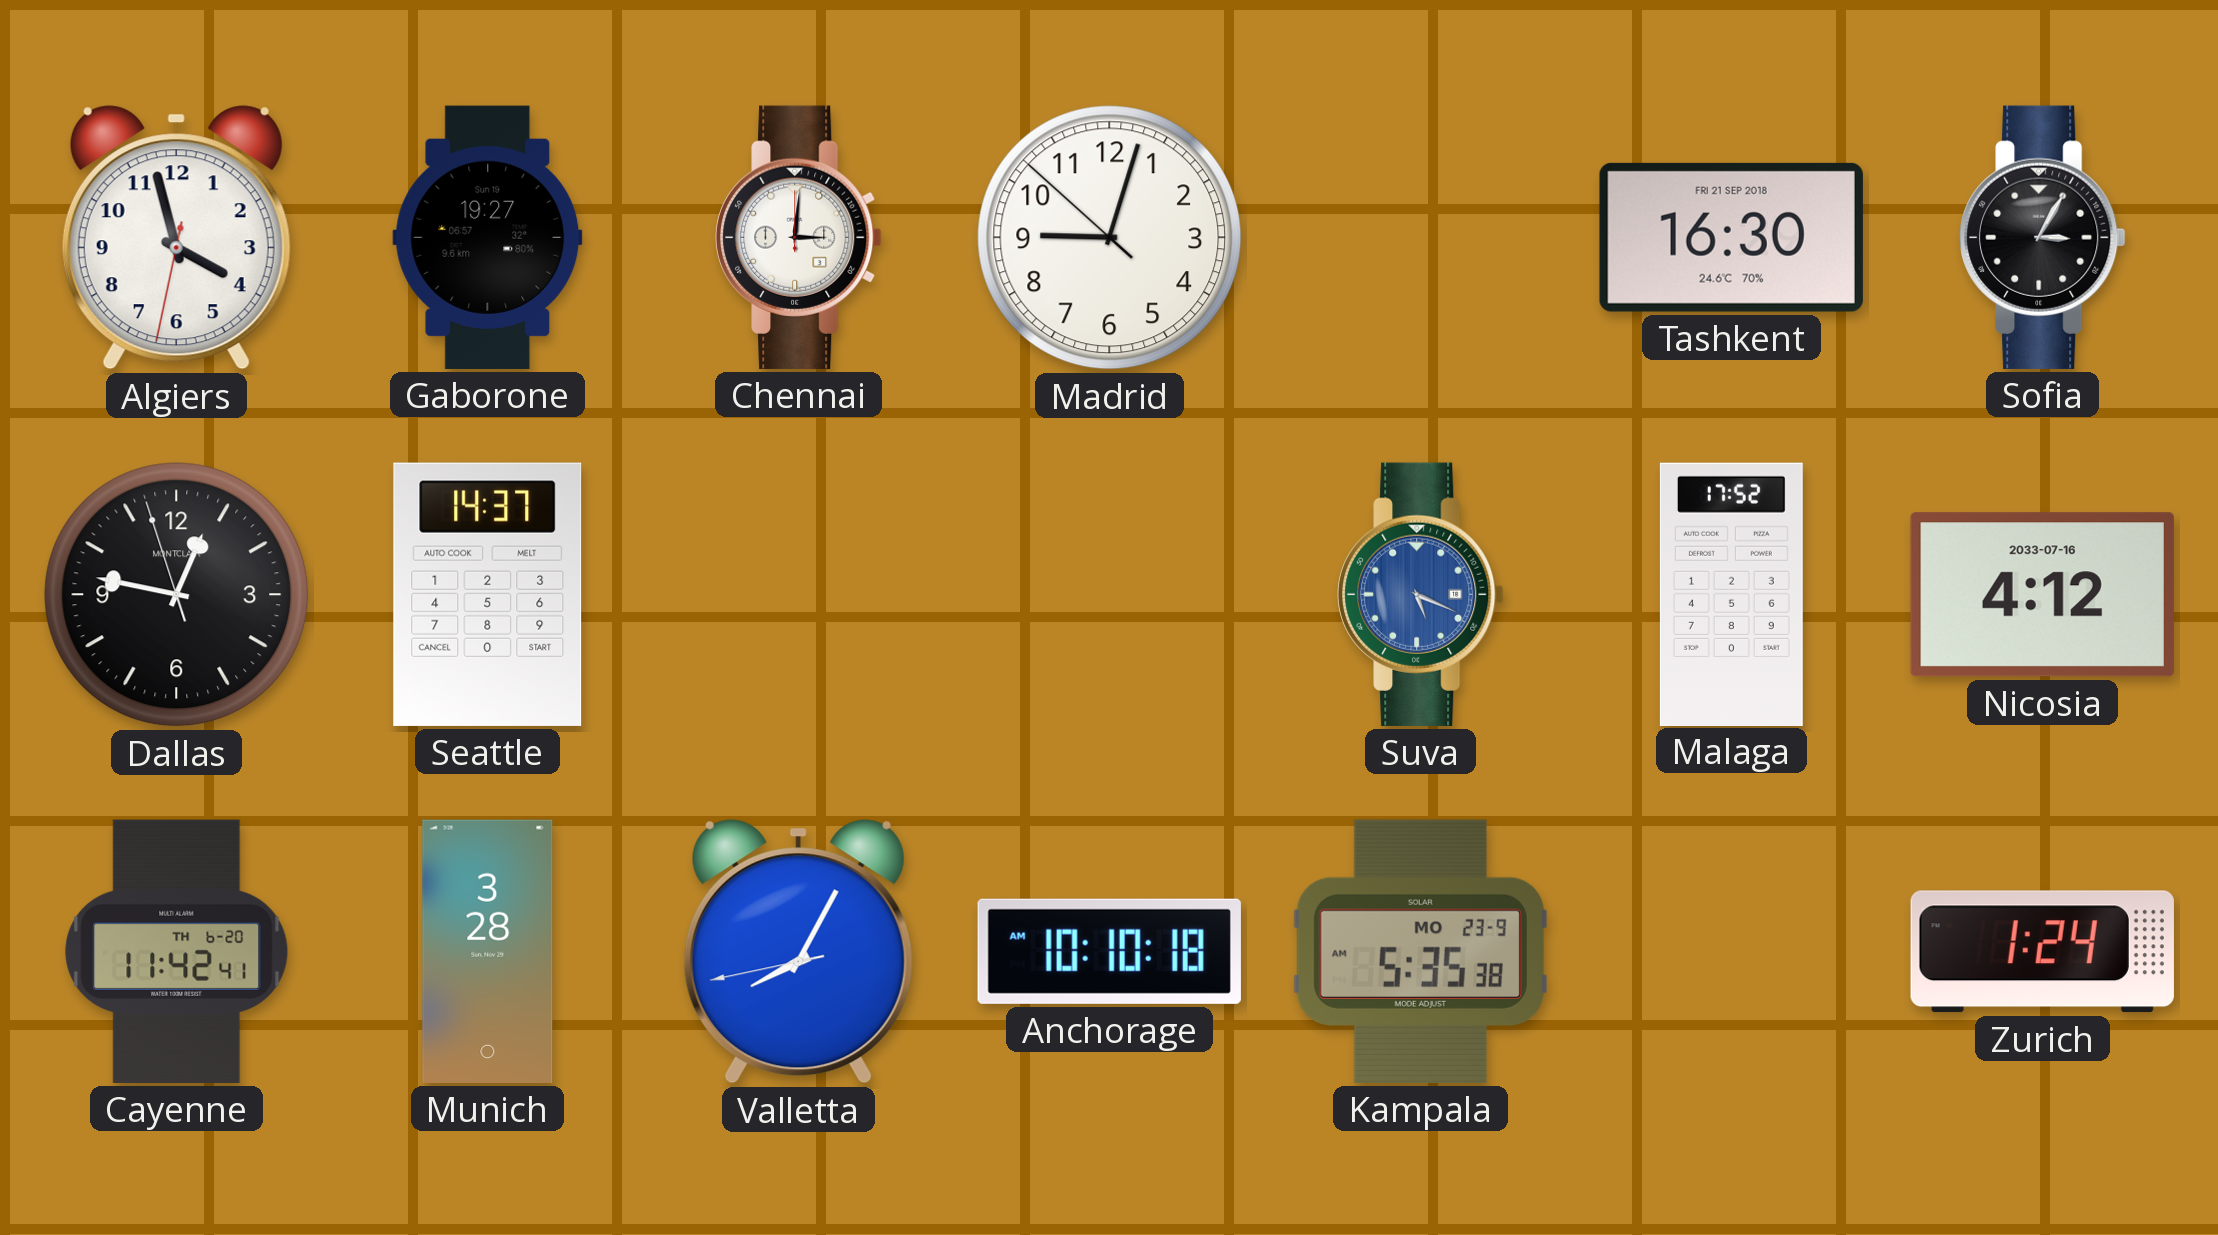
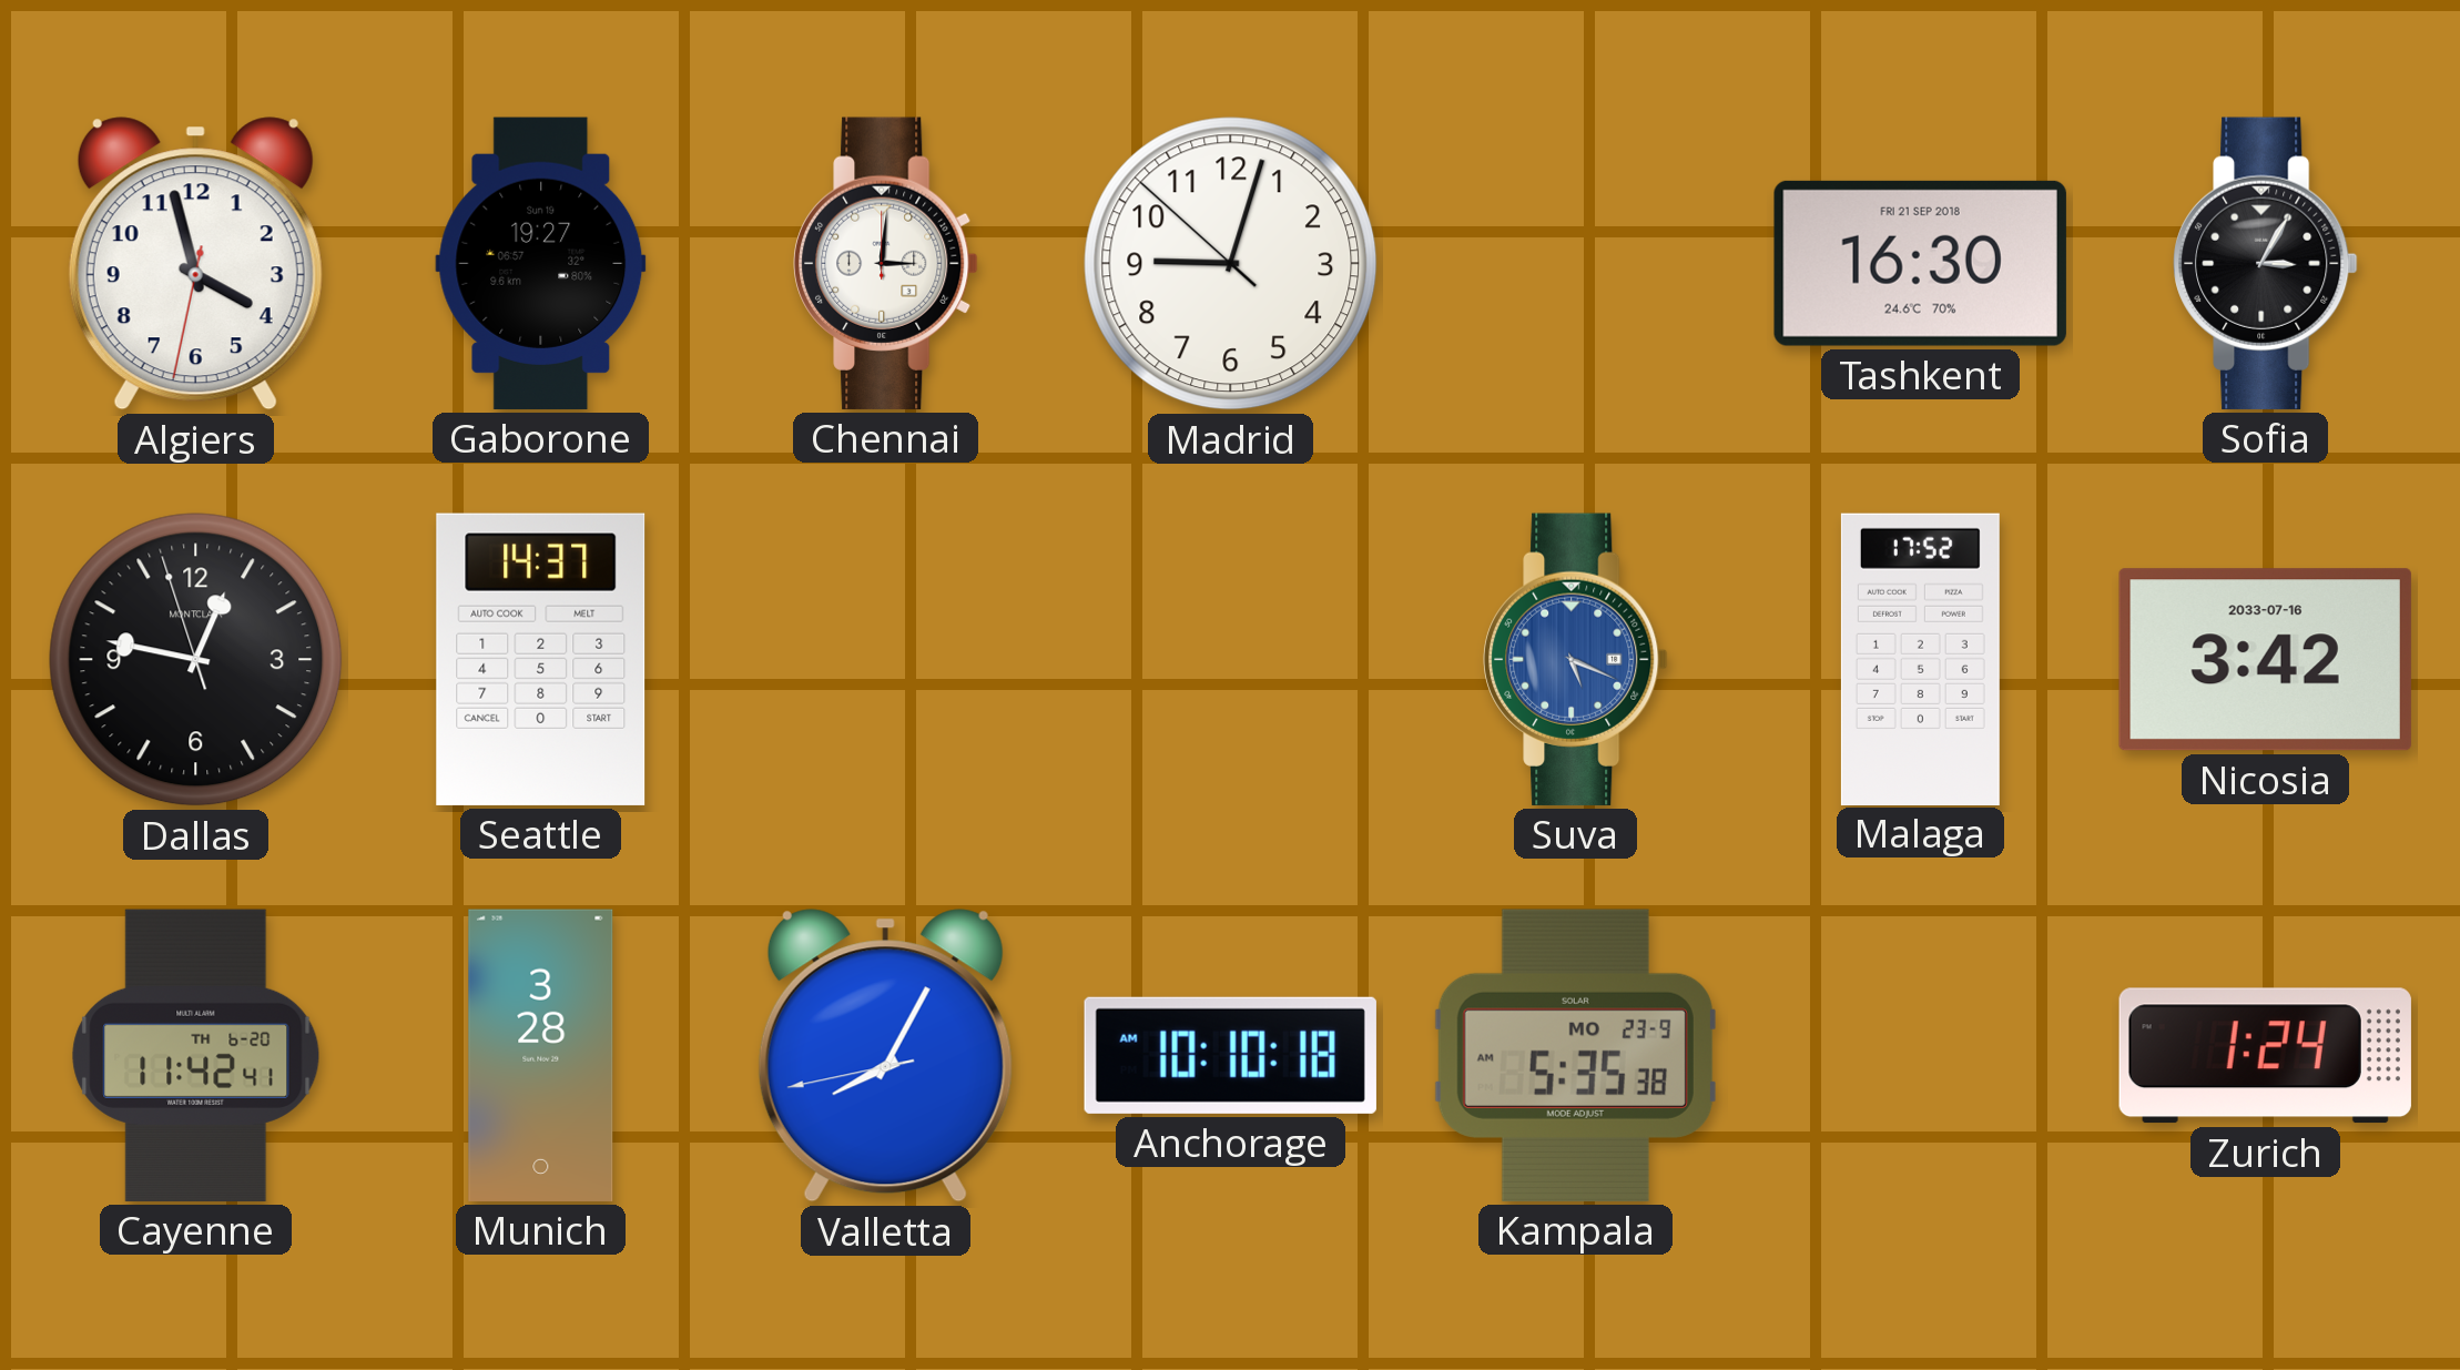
Nicosia: 4:12 -> 3:42
